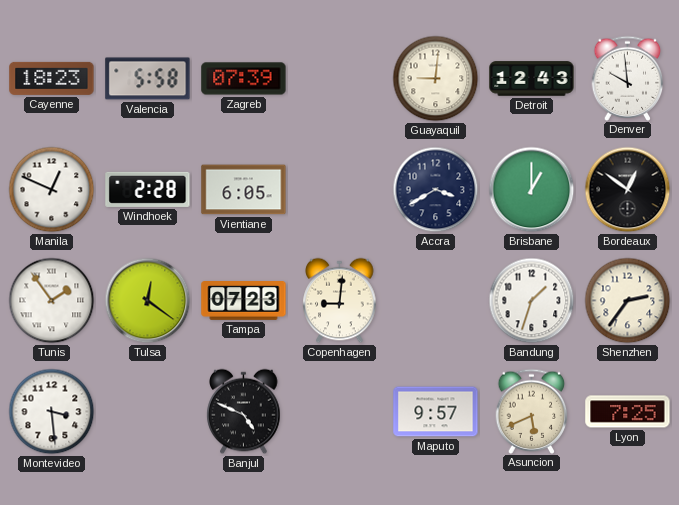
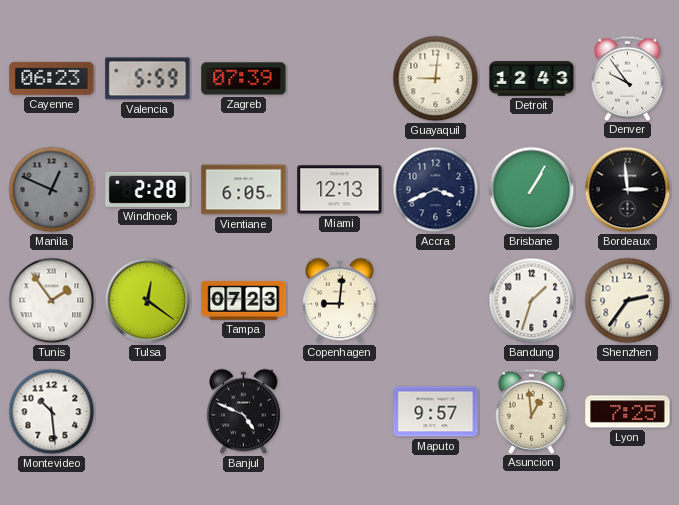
Cayenne: 18:23 -> 06:23
Valencia: 5:58 -> 5:59
Denver: 9:59 -> 9:54
Manila dial: white -> grey
Miami: none -> 12:13
Accra: 3:40 -> 3:41
Brisbane: 1:00 -> 1:05
Bordeaux: 12:51 -> 2:59
Montevideo: 3:29 -> 10:29
Asuncion: 5:41 -> 12:59
